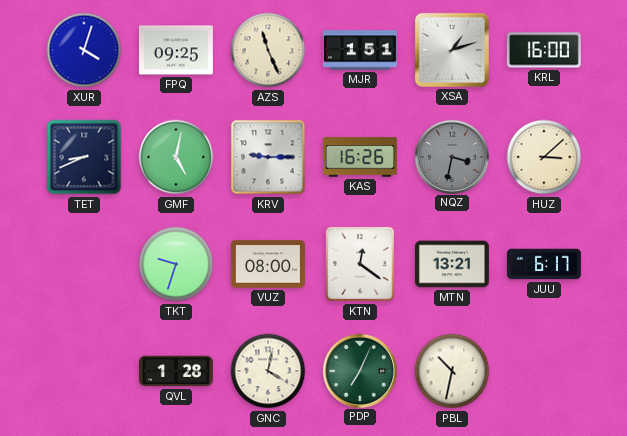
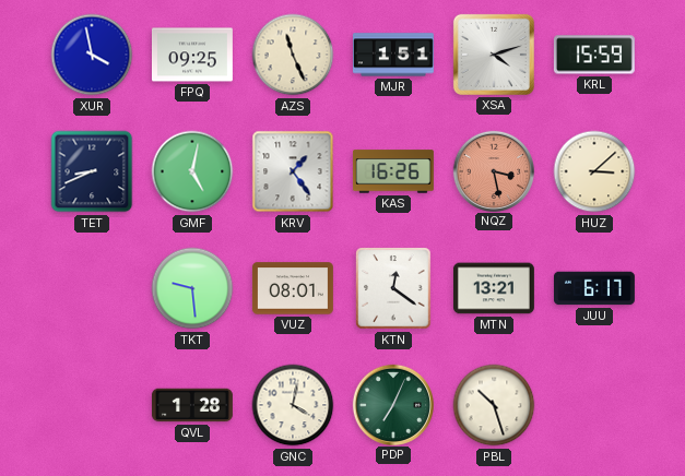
XUR: 4:03 -> 3:58
XSA: 1:12 -> 4:12
KRL: 16:00 -> 15:59
KRV: 9:15 -> 1:24
NQZ: 3:32 -> 3:28
NQZ dial: grey -> salmon
TKT: 9:33 -> 9:29
VUZ: 08:00 -> 08:01
PBL: 10:32 -> 10:27
